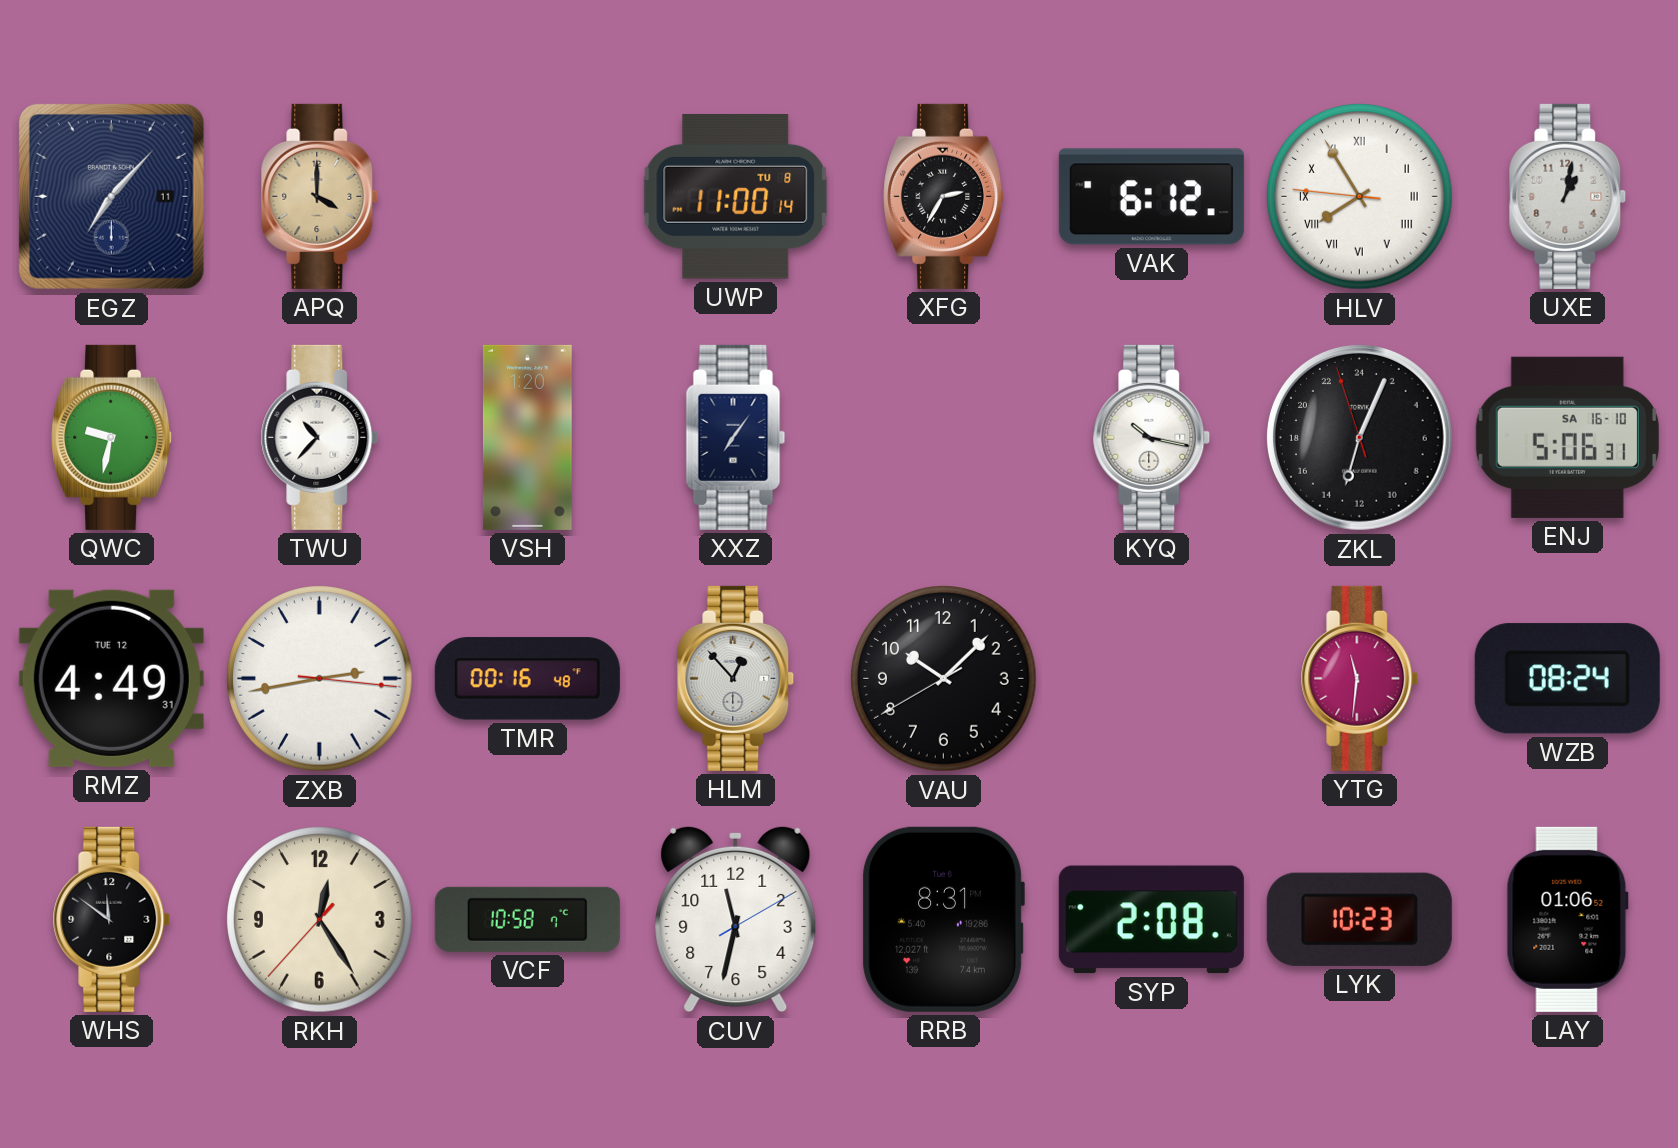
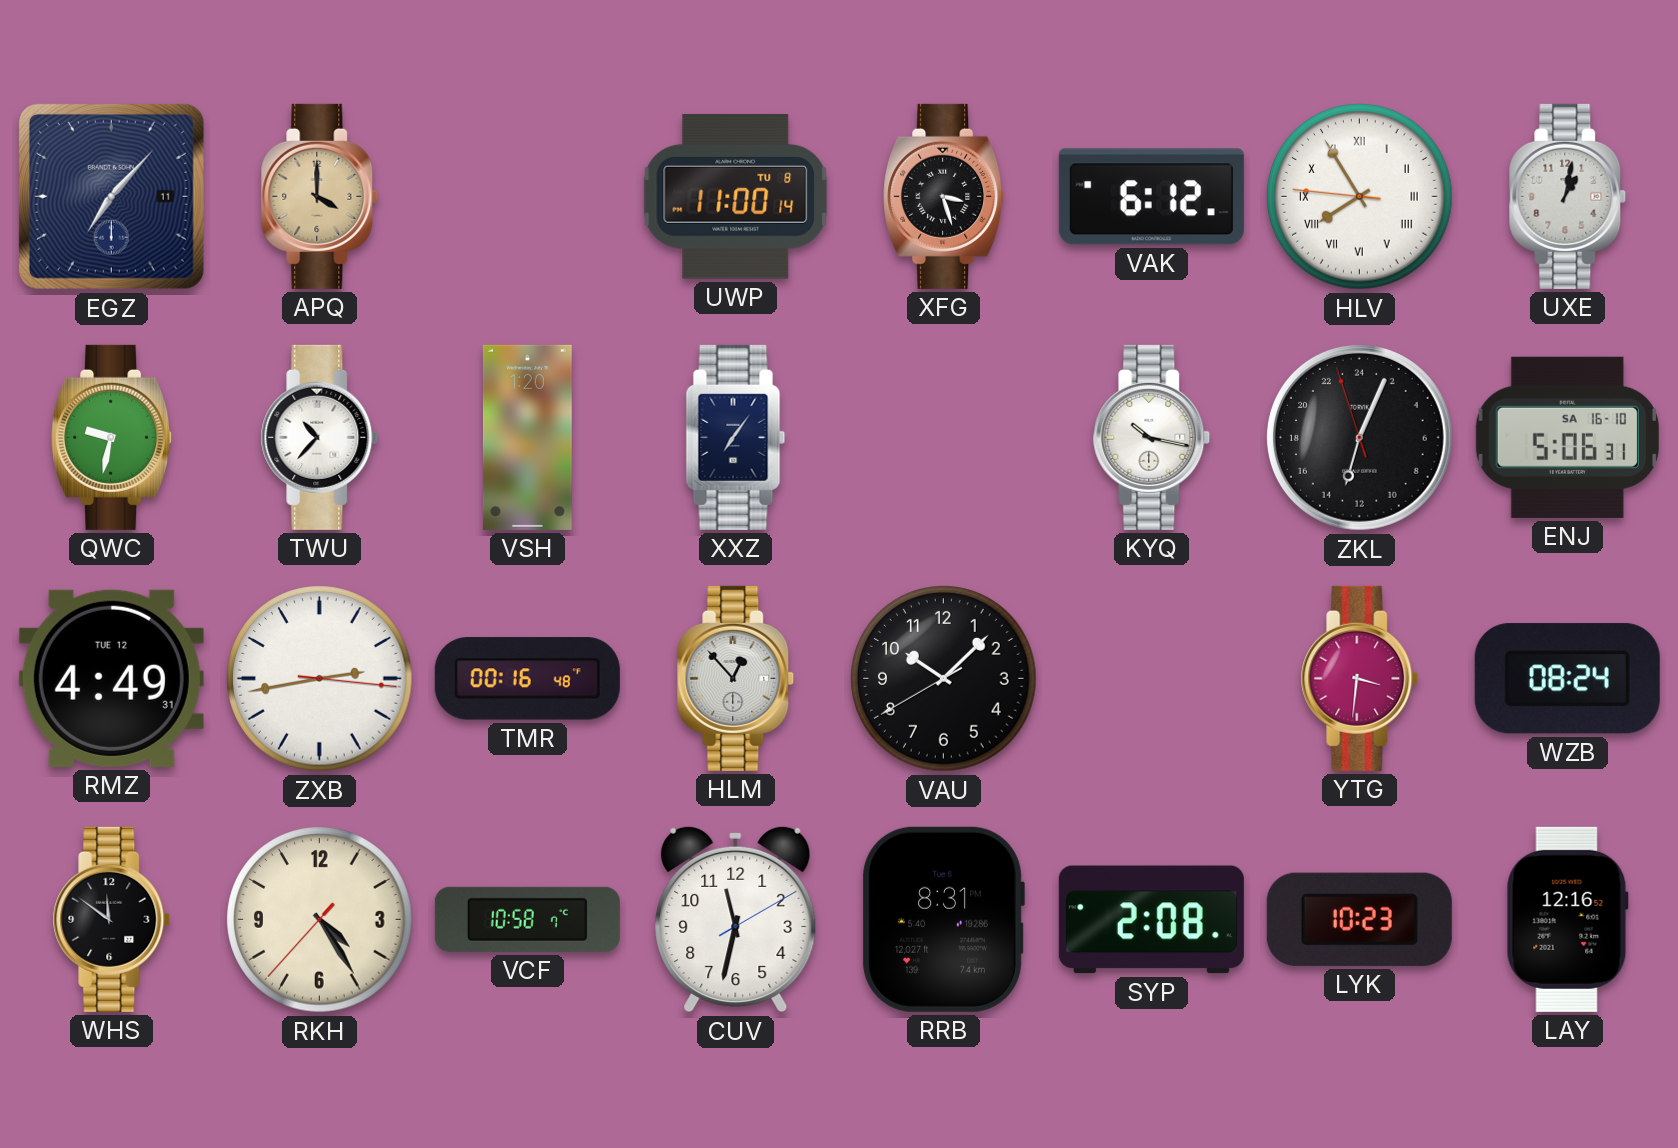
XFG: 2:35 -> 3:27
YTG: 11:31 -> 3:31
RKH: 12:24 -> 4:24
LAY: 01:06 -> 12:16
